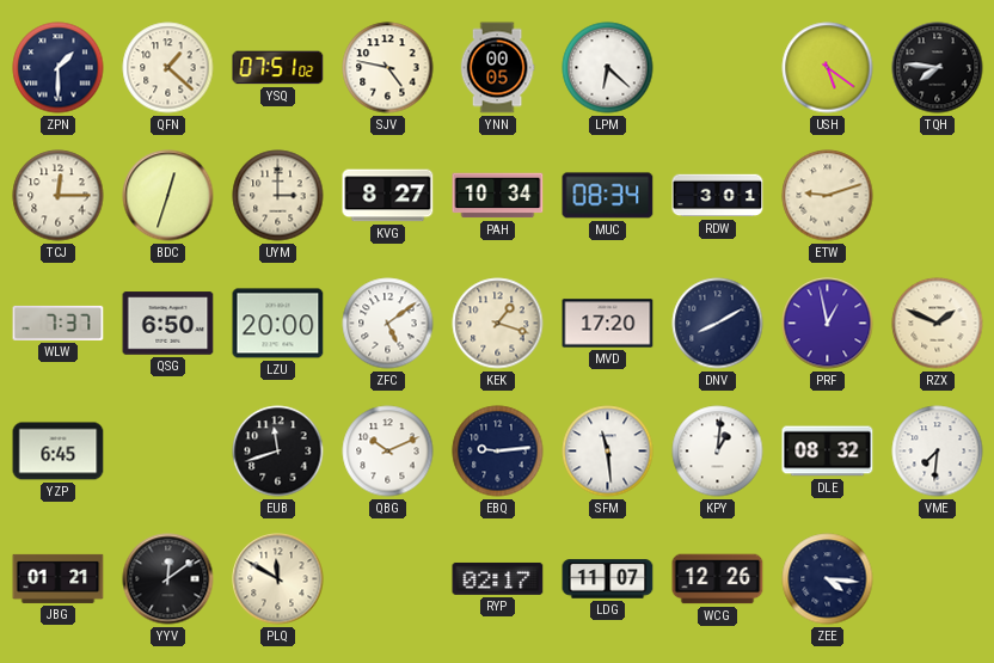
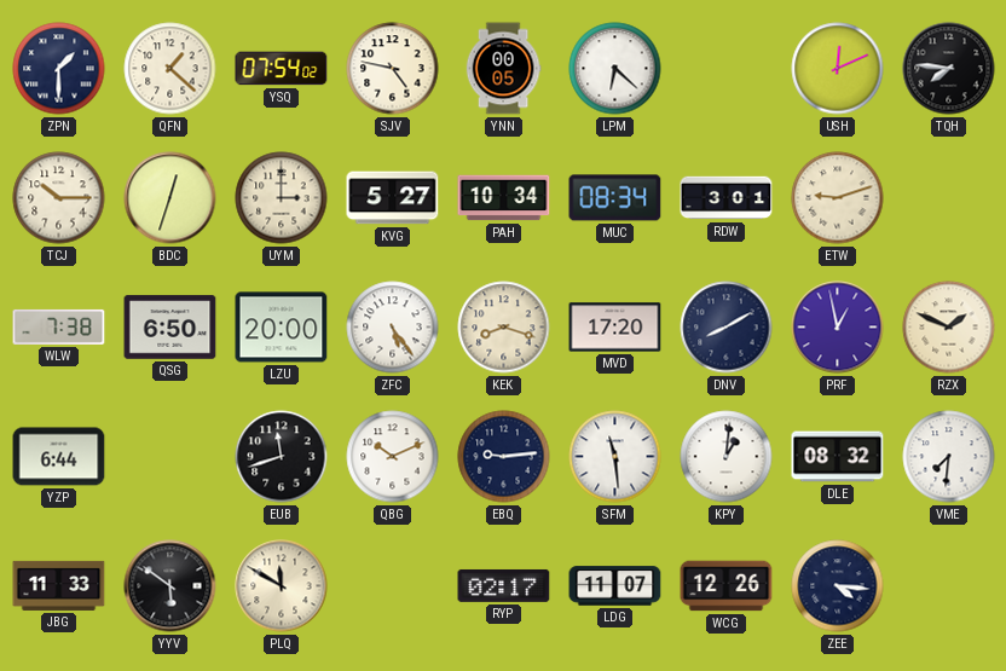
YSQ: 07:51 -> 07:54
USH: 5:21 -> 12:11
TCJ: 12:15 -> 10:15
KVG: 8:27 -> 5:27
WLW: 7:37 -> 7:38
ZFC: 5:09 -> 5:24
KEK: 1:18 -> 8:18
YZP: 6:45 -> 6:44
JBG: 01:21 -> 11:33
YYV: 12:09 -> 5:51
